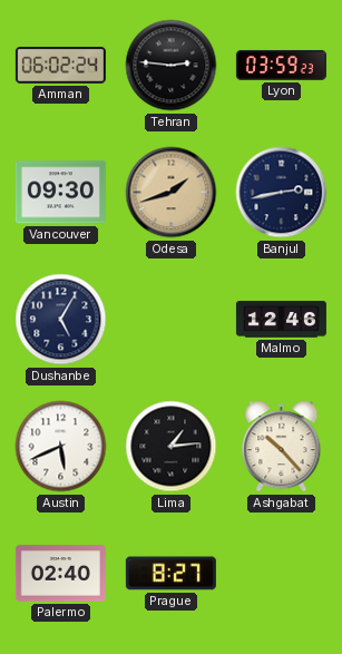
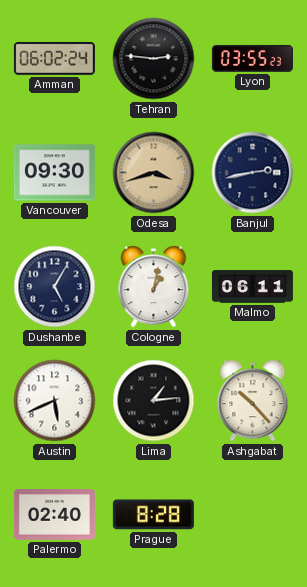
Lyon: 03:59 -> 03:55
Odesa: 1:42 -> 3:42
Cologne: none -> 1:02
Malmo: 12:46 -> 06:11
Prague: 8:27 -> 8:28
